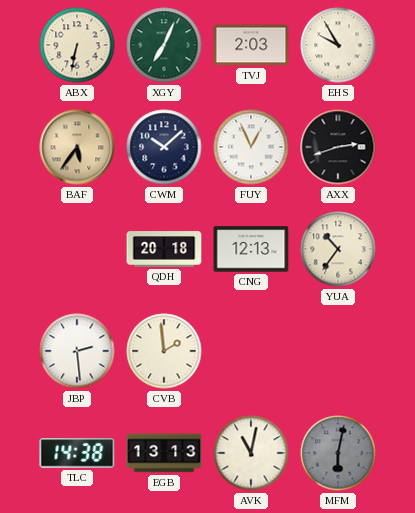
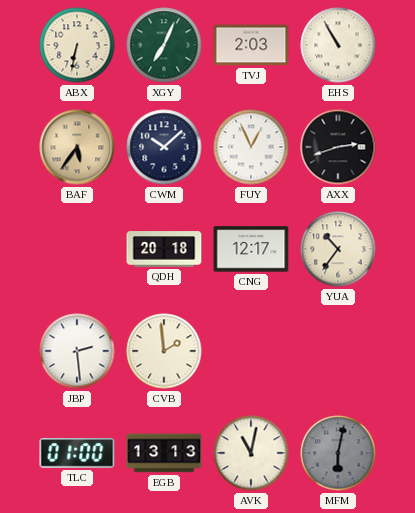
EHS: 9:55 -> 10:55
CNG: 12:13 -> 12:17
TLC: 14:38 -> 01:00
